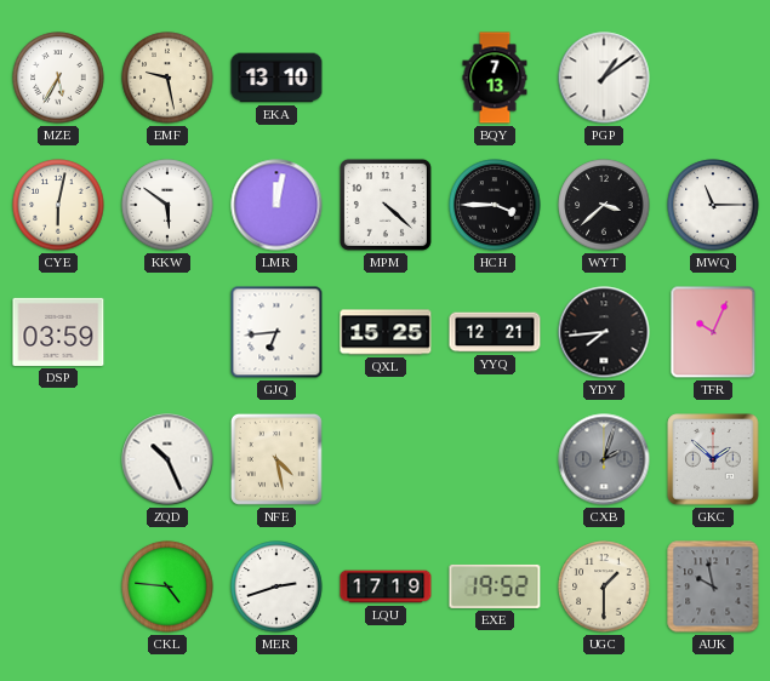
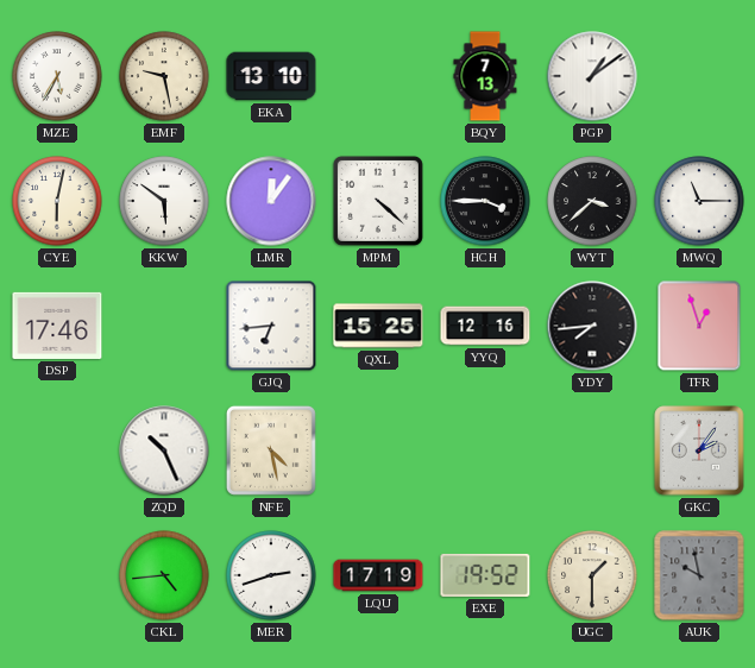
LMR: 12:02 -> 12:06
DSP: 03:59 -> 17:46
YYQ: 12:21 -> 12:16
TFR: 10:04 -> 12:57
CXB: 2:03 -> none
GKC: 1:52 -> 2:06
CKL: 4:46 -> 4:44
